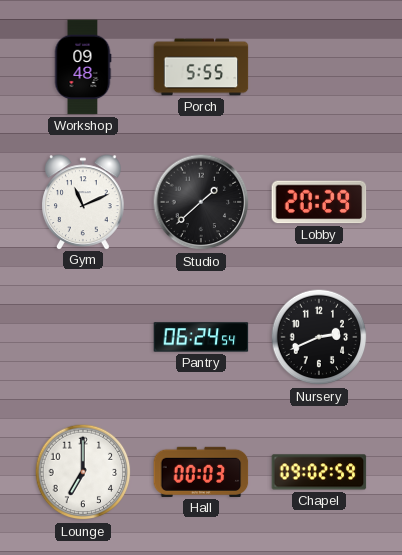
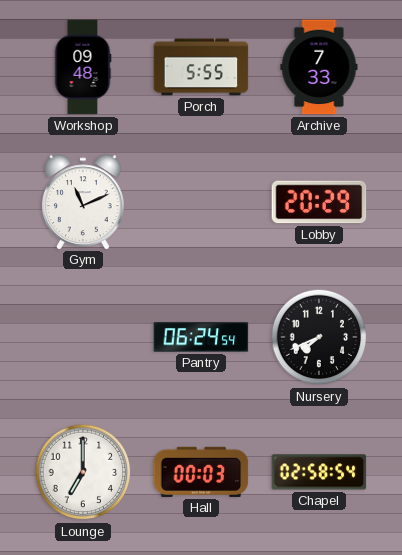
Archive: none -> 7:33
Studio: 1:38 -> none
Nursery: 2:41 -> 7:41
Chapel: 09:02 -> 02:58
